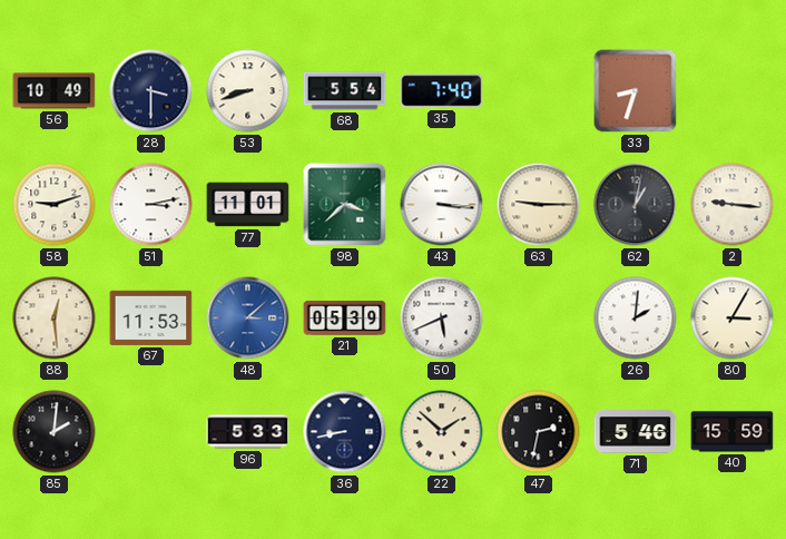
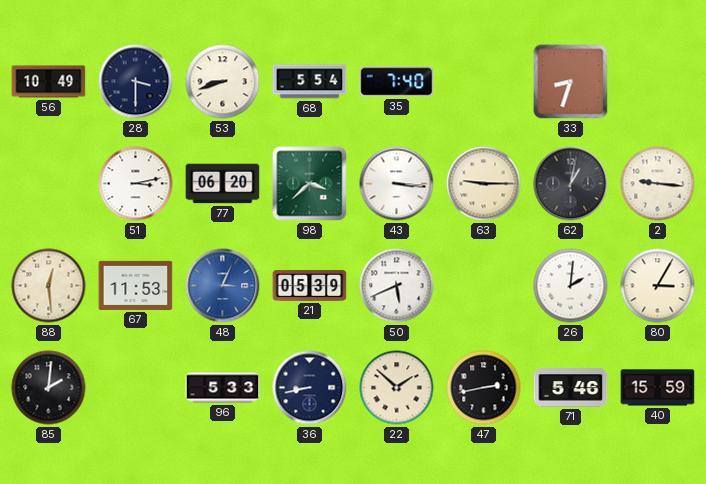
58: 9:12 -> none
77: 11:01 -> 06:20
48: 3:08 -> 3:04
47: 2:32 -> 2:43
